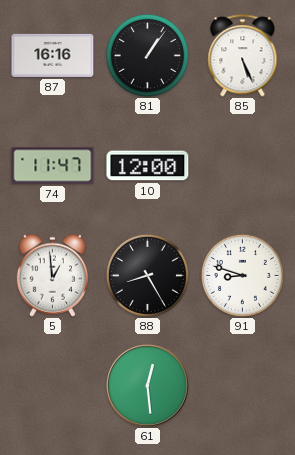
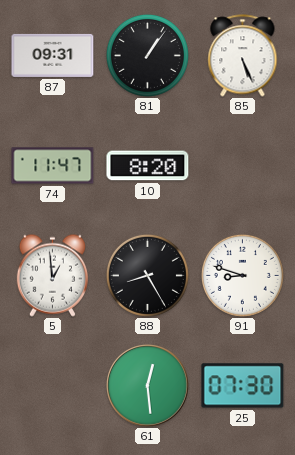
87: 16:16 -> 09:31
10: 12:00 -> 8:20
25: none -> 07:30
